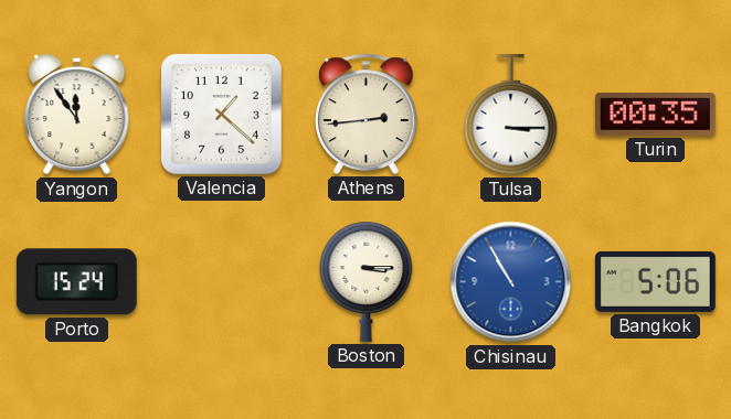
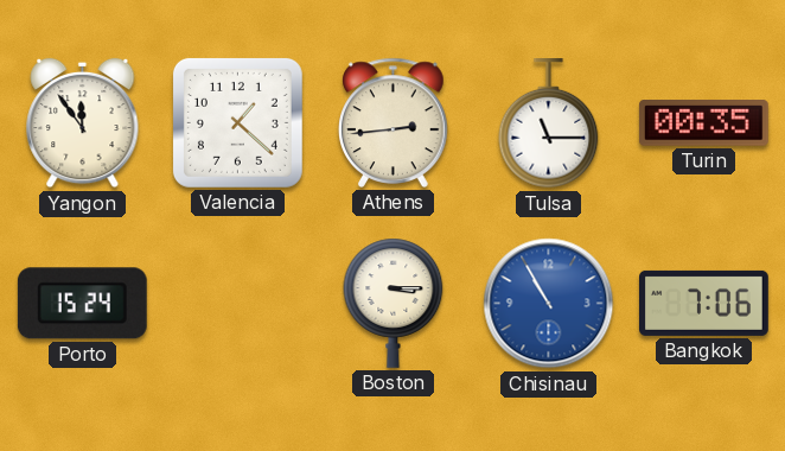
Tulsa: 3:15 -> 11:15
Bangkok: 5:06 -> 7:06
